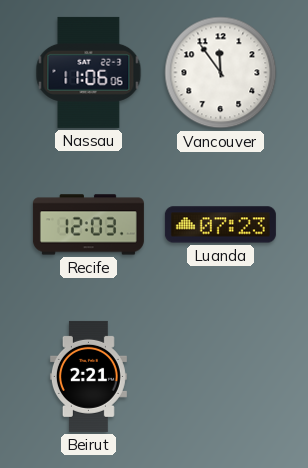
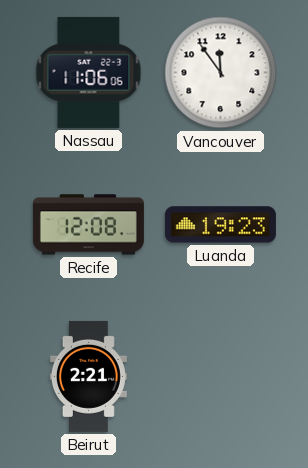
Recife: 12:03 -> 12:08
Luanda: 07:23 -> 19:23
